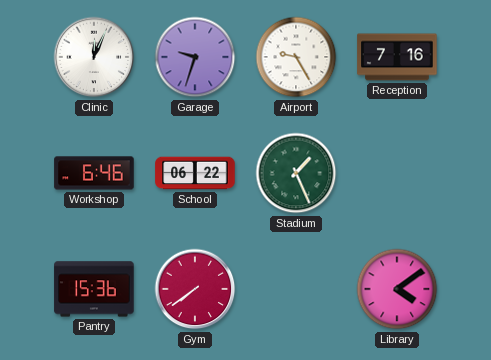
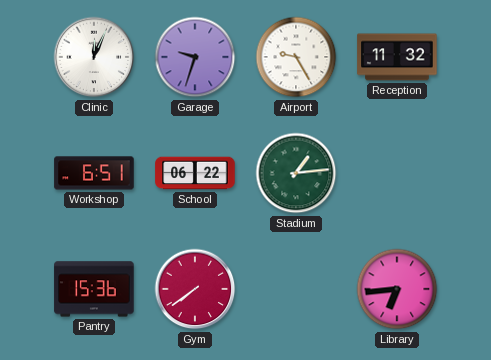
Reception: 7:16 -> 11:32
Workshop: 6:46 -> 6:51
Stadium: 1:26 -> 1:14
Library: 4:09 -> 6:44
